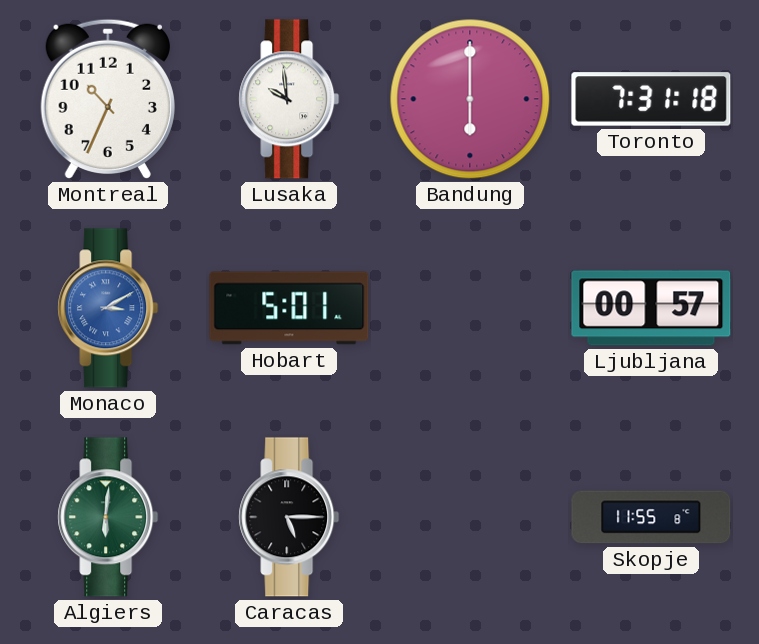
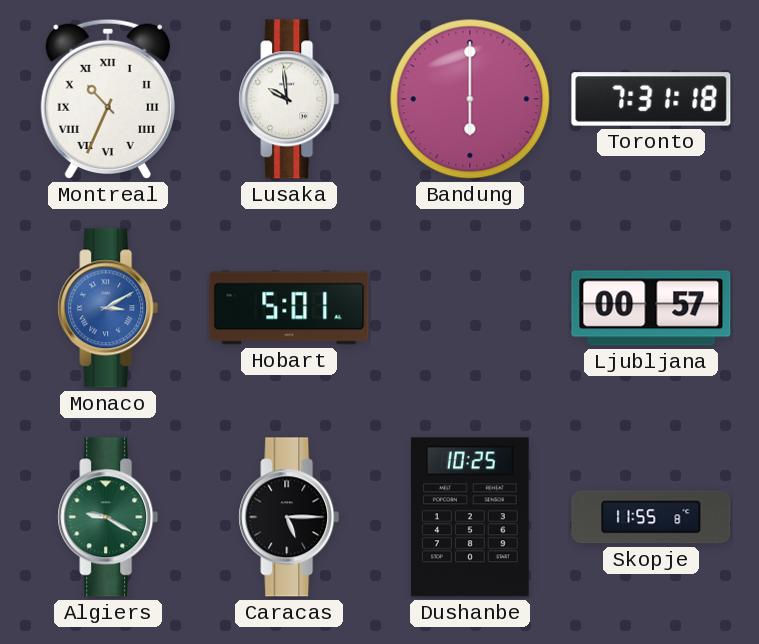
Montreal numerals: Arabic -> Roman
Algiers: 6:01 -> 9:20
Dushanbe: none -> 10:25
